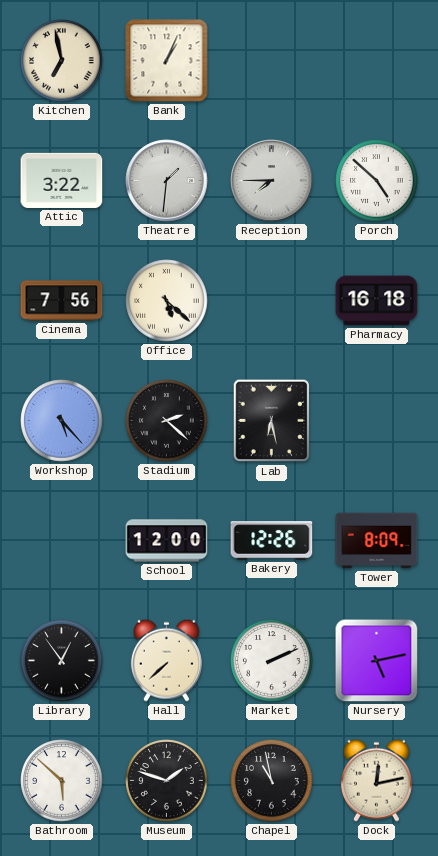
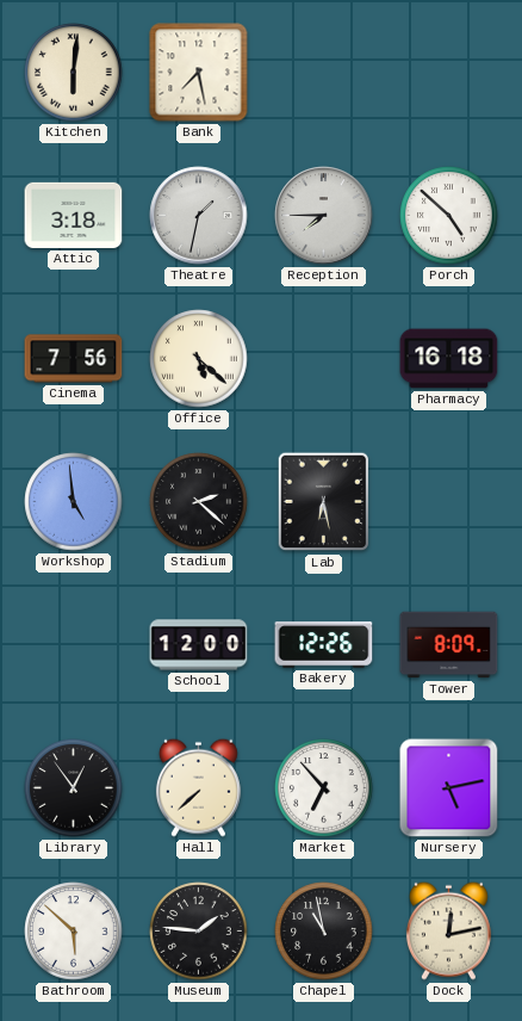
Kitchen: 6:58 -> 6:01
Bank: 1:04 -> 7:28
Attic: 3:22 -> 3:18
Theatre: 1:31 -> 1:32
Workshop: 5:23 -> 4:59
Market: 2:11 -> 6:53
Museum: 1:48 -> 1:46
